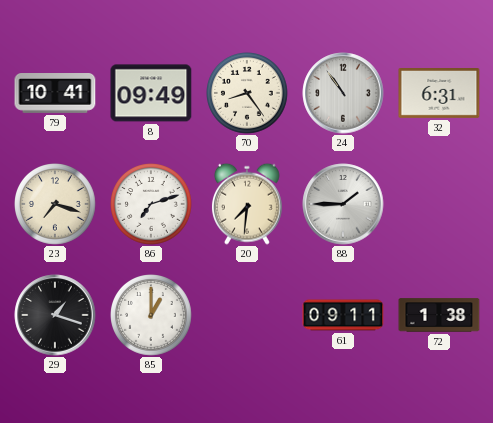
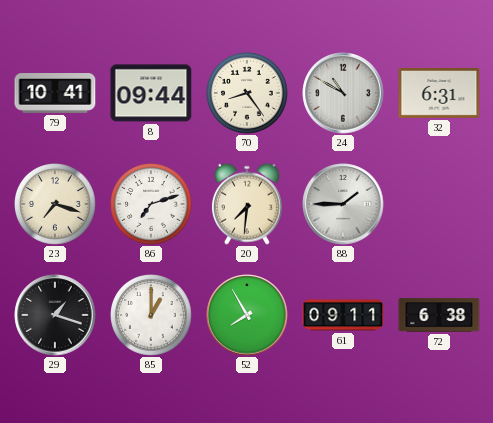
8: 09:49 -> 09:44
24: 10:54 -> 10:50
52: none -> 7:55
72: 1:38 -> 6:38
